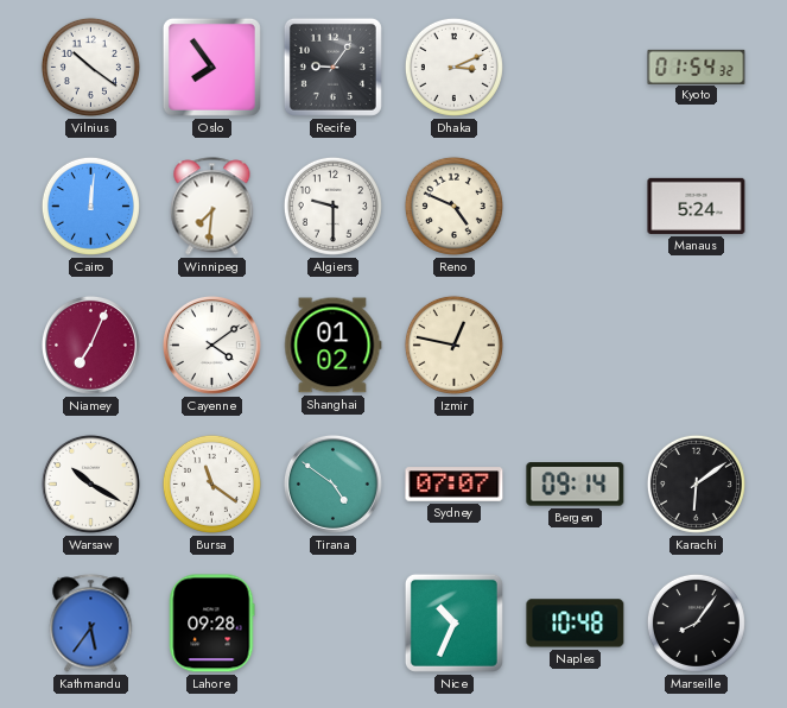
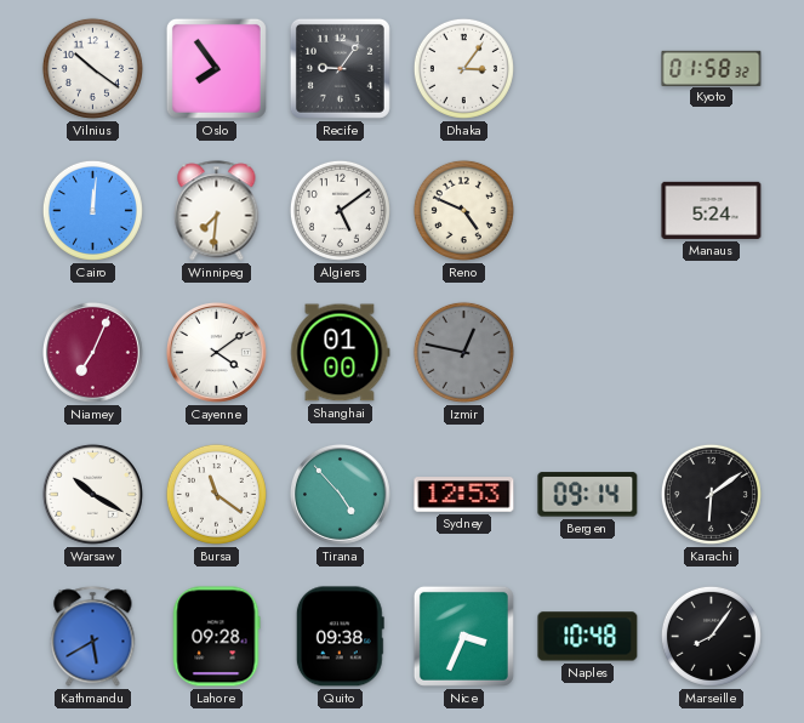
Dhaka: 3:11 -> 3:06
Kyoto: 01:54 -> 01:58
Algiers: 9:30 -> 5:09
Shanghai: 01:02 -> 01:00
Izmir dial: cream -> grey
Tirana: 4:51 -> 4:53
Sydney: 07:07 -> 12:53
Kathmandu: 5:36 -> 5:40
Quito: none -> 09:38
Nice: 10:34 -> 3:34
